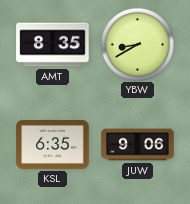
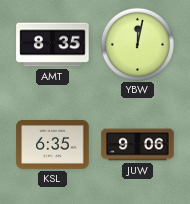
YBW: 8:40 -> 12:02
